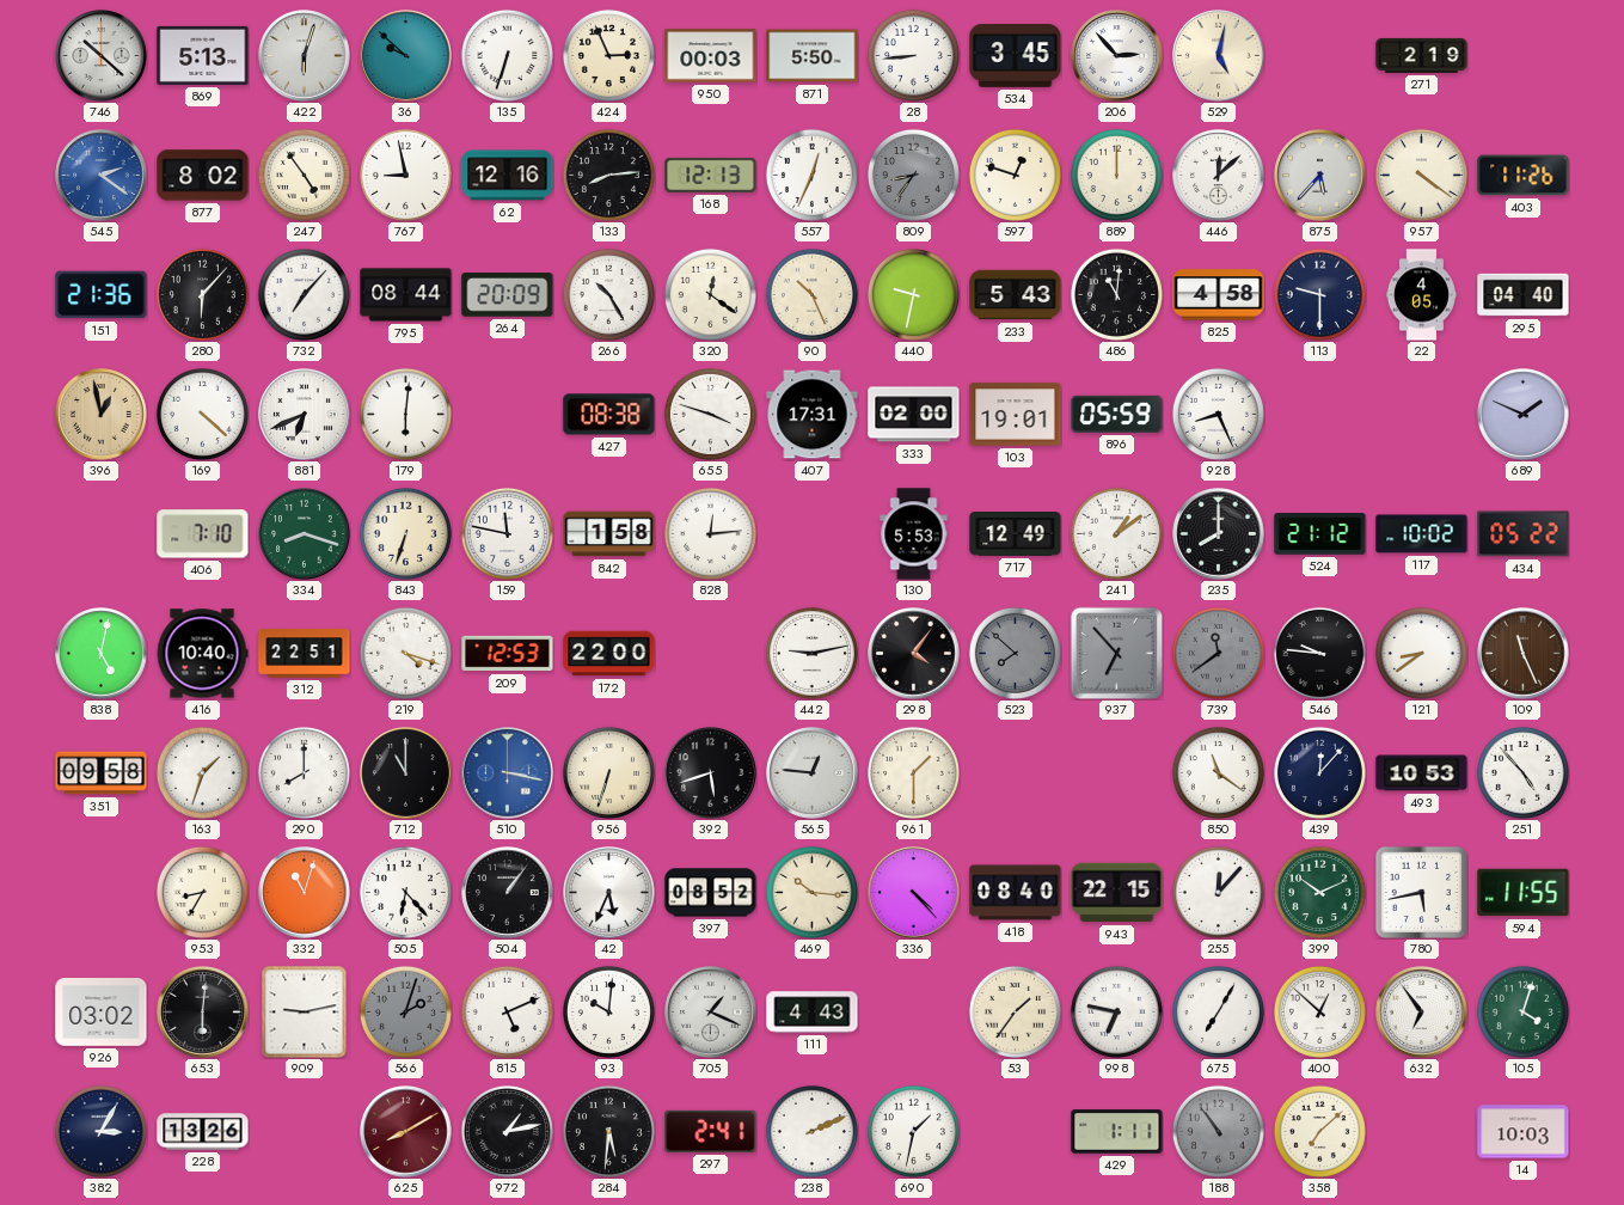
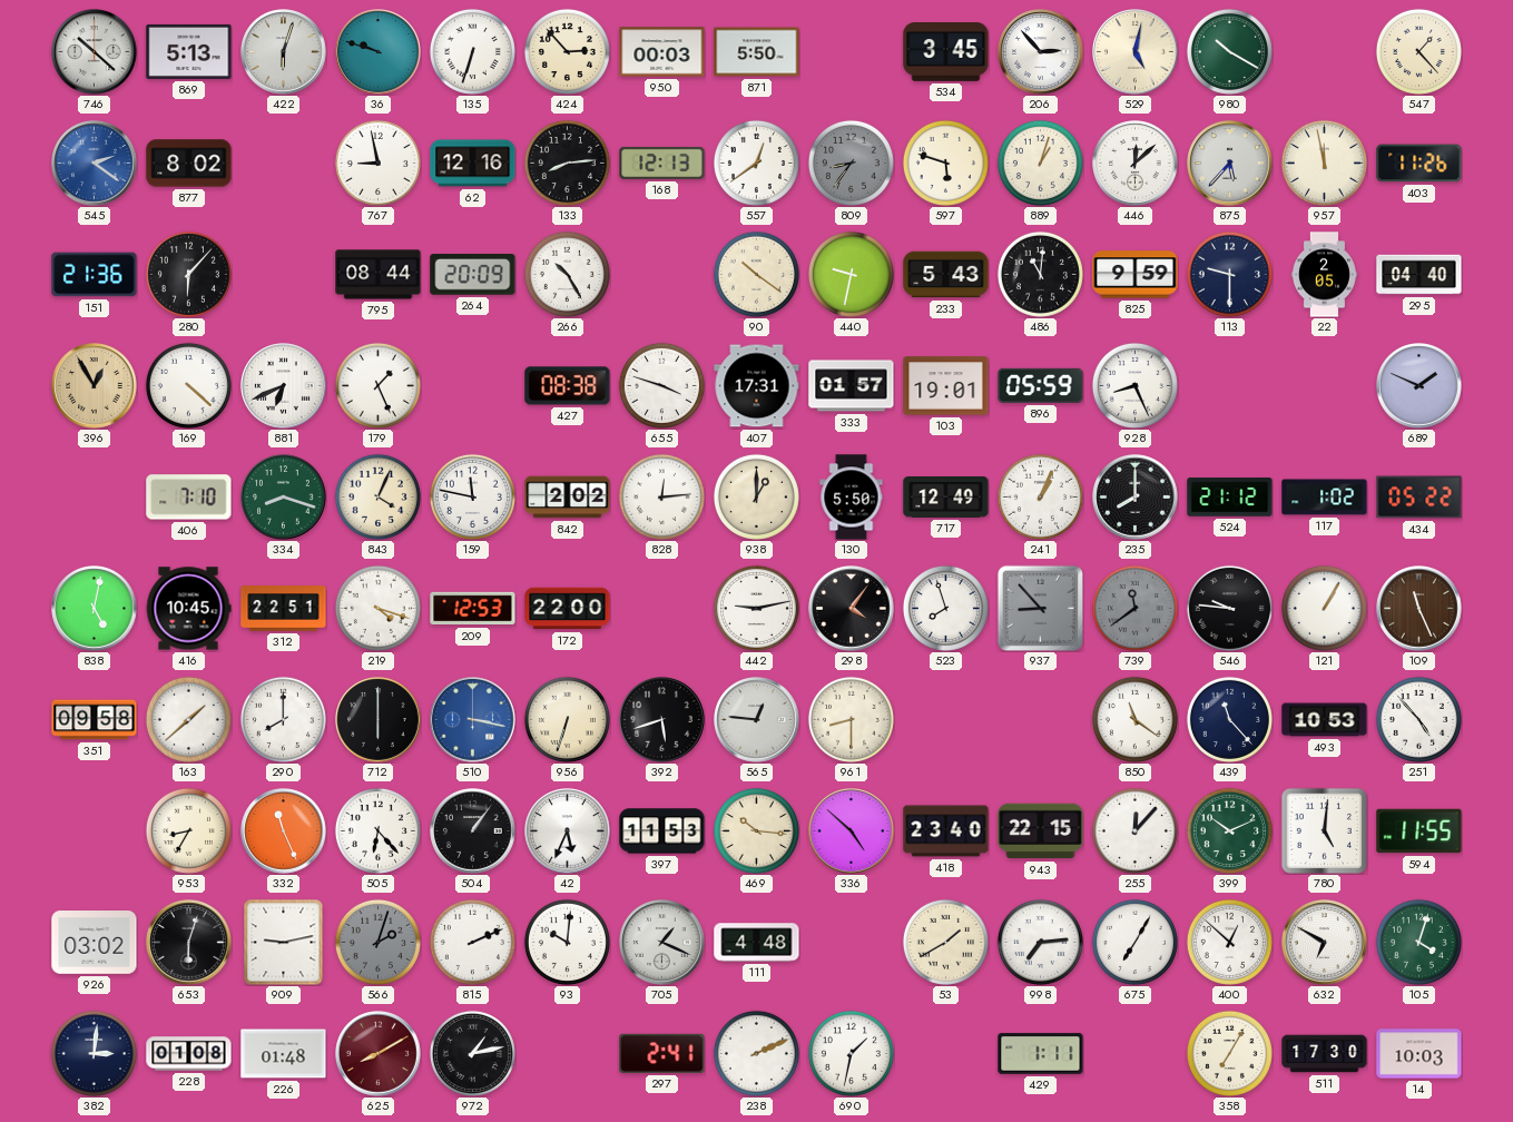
36: 9:52 -> 9:48
424: 2:56 -> 2:53
28: 8:44 -> none
980: none -> 10:20
271: 2:19 -> none
547: none -> 1:23
247: 4:54 -> none
557: 12:34 -> 12:39
597: 12:48 -> 5:48
889: 12:00 -> 1:03
957: 4:21 -> 11:58
732: 7:07 -> none
320: 12:21 -> none
90: 10:26 -> 10:21
825: 4:58 -> 9:59
22: 4:05 -> 2:05
396: 12:58 -> 12:55
179: 6:01 -> 1:26
333: 02:00 -> 01:57
843: 6:33 -> 4:04
842: 1:58 -> 2:02
938: none -> 1:00
130: 5:53 -> 5:50
241: 1:09 -> 1:04
117: 10:02 -> 1:02
416: 10:40 -> 10:45
523: 7:52 -> 7:57
523 dial: grey -> white
937: 6:53 -> 8:53
121: 8:39 -> 1:05
163: 1:33 -> 1:38
712: 11:00 -> 6:00
961: 1:30 -> 8:30
439: 12:07 -> 11:23
332: 11:03 -> 11:26
397: 08:52 -> 11:53
336: 4:23 -> 4:52
418: 08:40 -> 23:40
780: 5:43 -> 5:01
653: 6:01 -> 6:03
815: 5:11 -> 2:11
111: 4:43 -> 4:48
53: 1:36 -> 1:40
998: 6:47 -> 7:14
632: 6:54 -> 6:50
382: 3:05 -> 3:01
228: 13:26 -> 01:08
226: none -> 01:48
284: 5:31 -> none
188: 10:54 -> none
358: 7:08 -> 7:05
511: none -> 17:30
